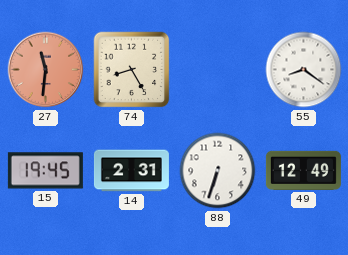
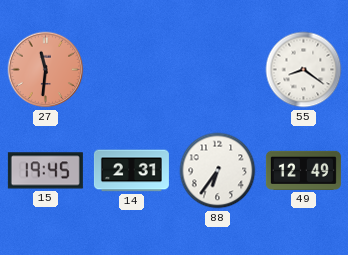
74: 8:25 -> none
88: 6:33 -> 6:36
